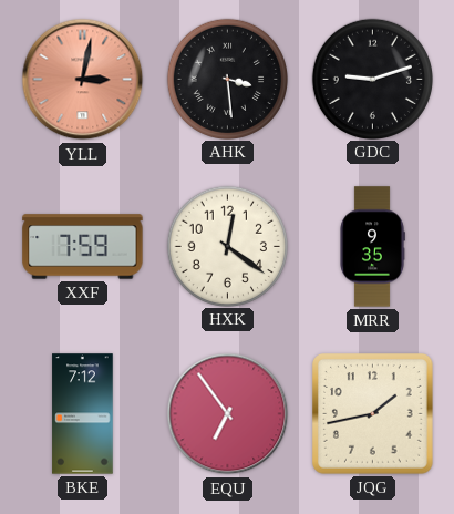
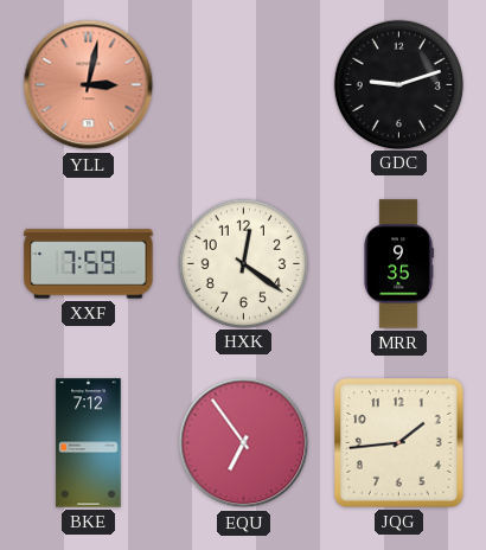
AHK: 3:29 -> none
JQG: 1:43 -> 1:44
